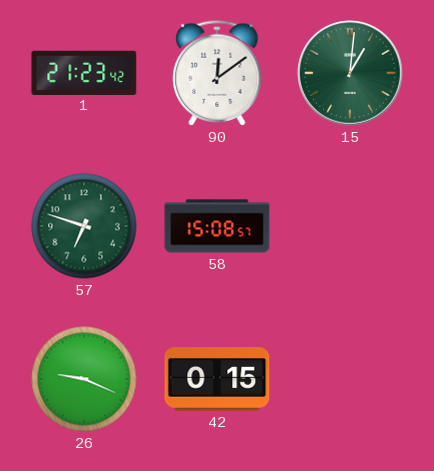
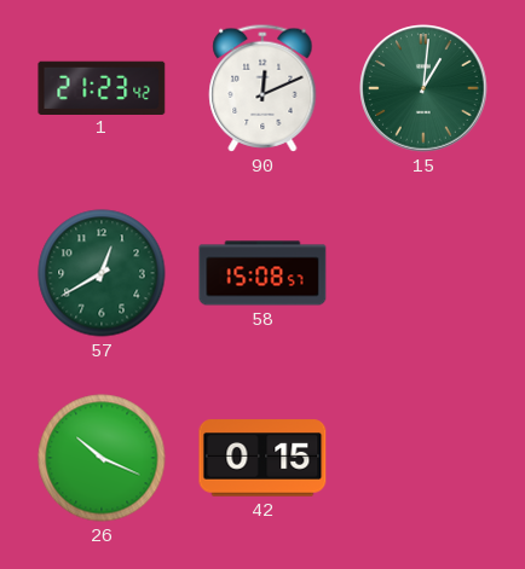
90: 12:09 -> 12:11
57: 6:48 -> 12:40
26: 9:19 -> 10:19
